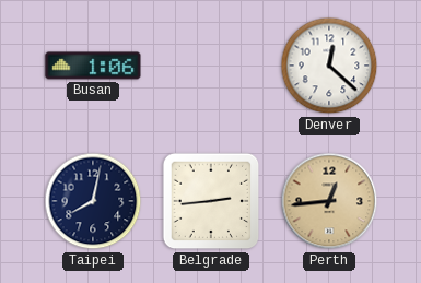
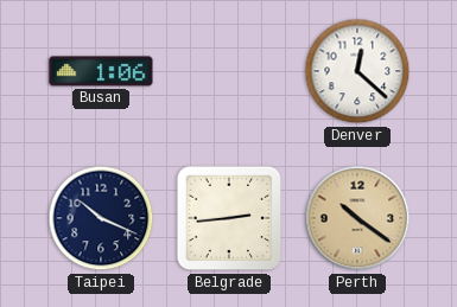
Taipei: 8:02 -> 10:19
Perth: 12:44 -> 10:21
